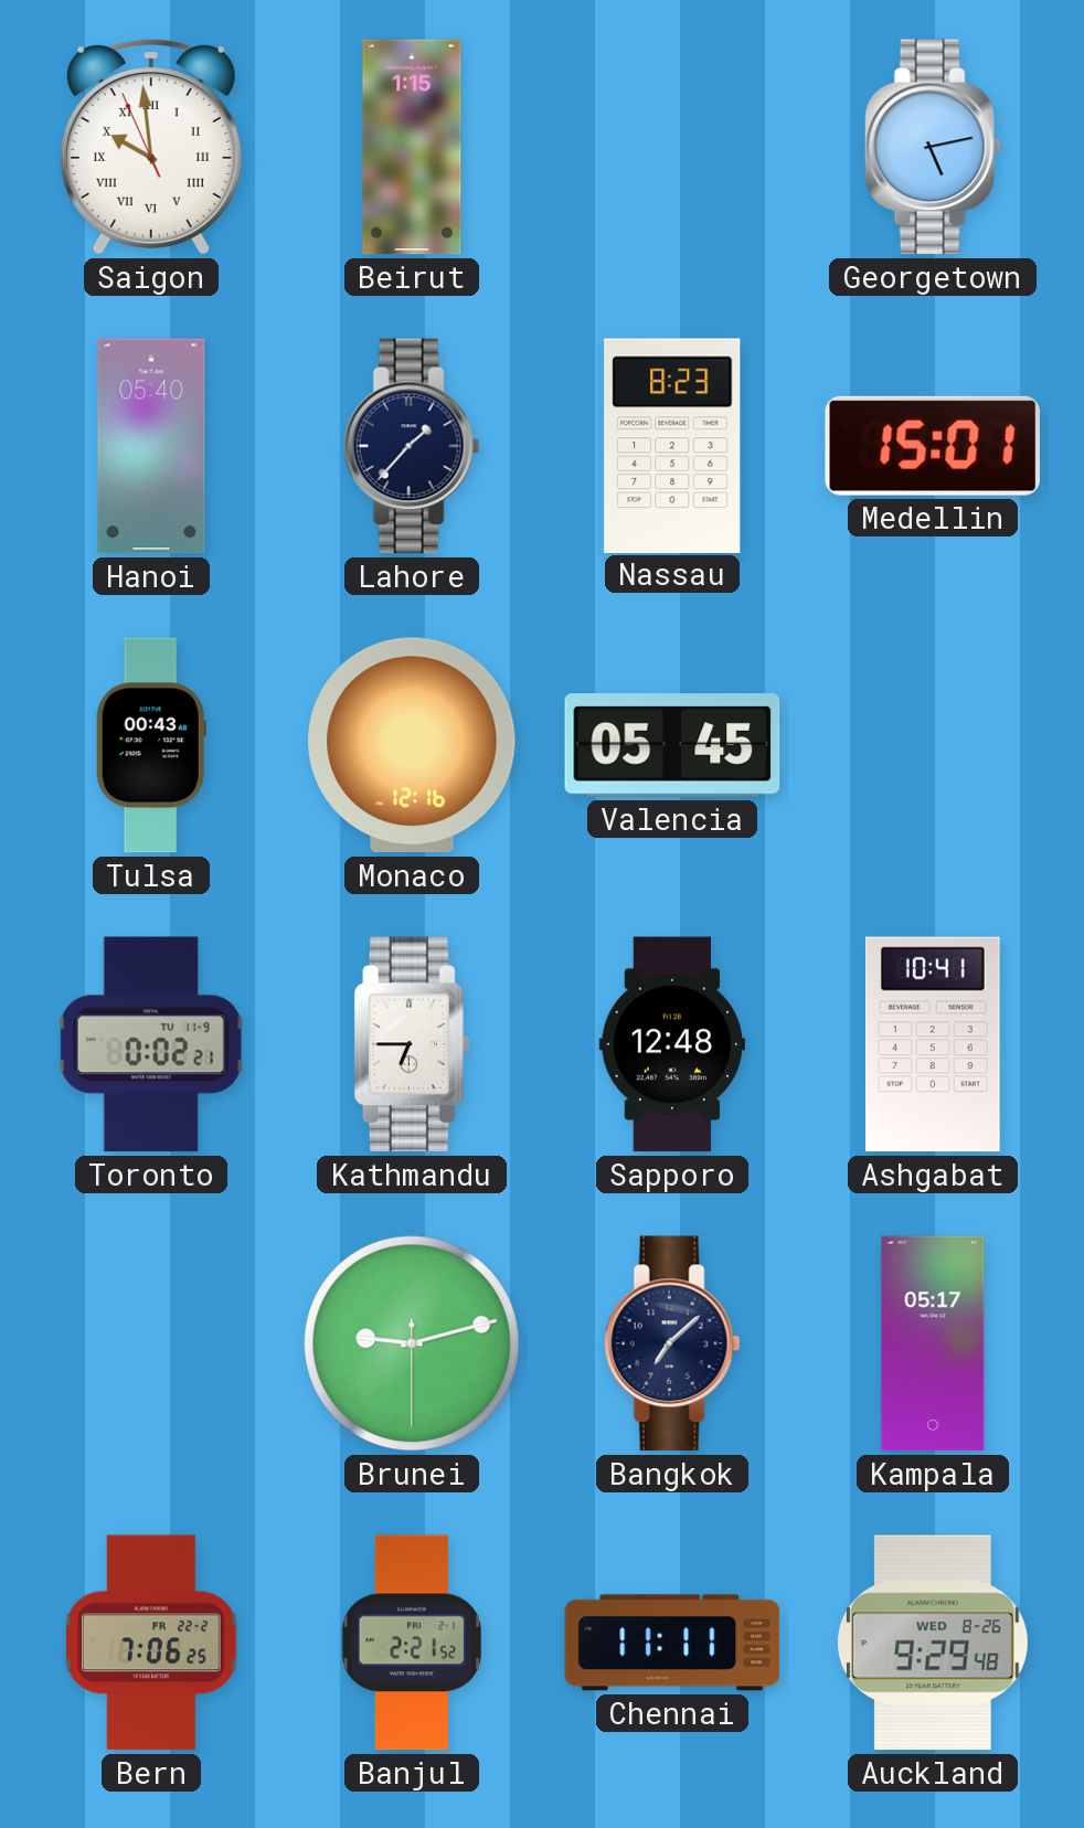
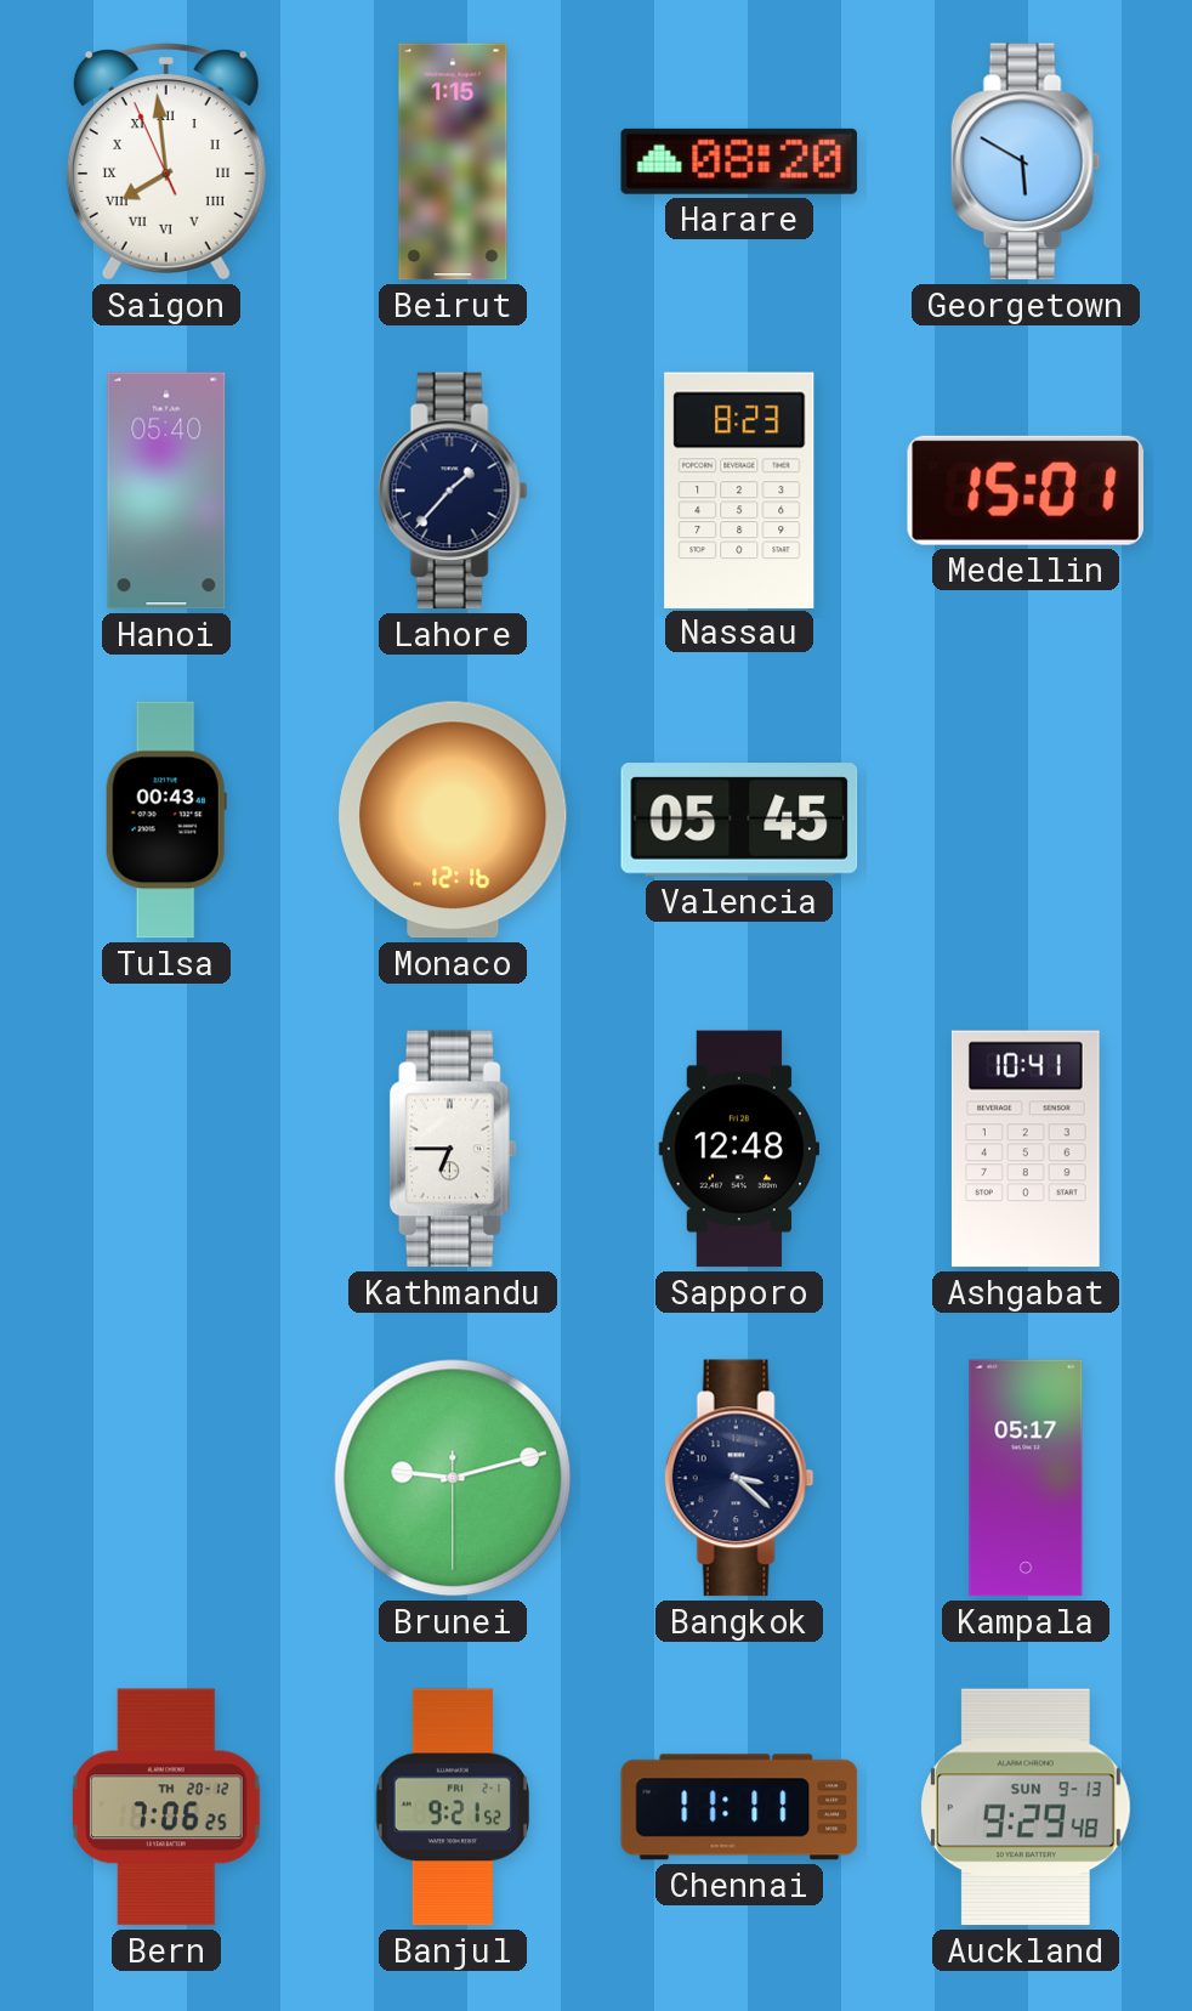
Saigon: 9:58 -> 7:58
Harare: none -> 08:20
Georgetown: 5:13 -> 5:50
Toronto: 0:02 -> none
Bangkok: 7:08 -> 3:22
Bern date: FR 22-2 -> TH 20-12
Banjul: 2:21 -> 9:21
Auckland date: WED 8-26 -> SUN 9-13
